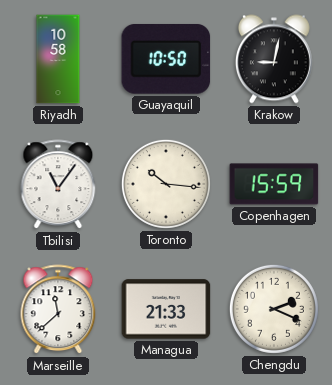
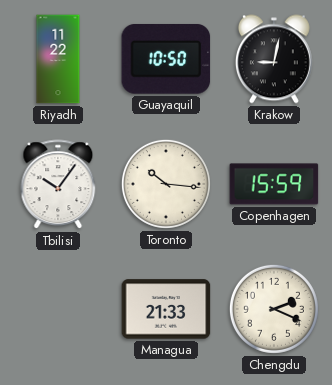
Riyadh: 10:58 -> 11:22
Tbilisi: 11:06 -> 10:06
Marseille: 11:38 -> none
